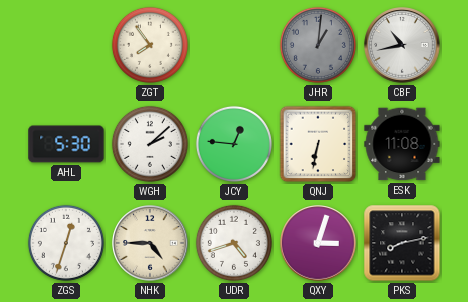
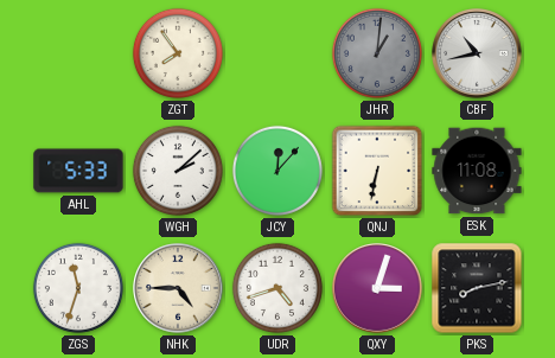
AHL: 5:30 -> 5:33
JCY: 12:46 -> 12:07
ZGS: 12:33 -> 11:33
